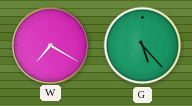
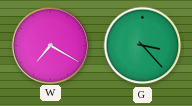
G: 5:23 -> 3:23
